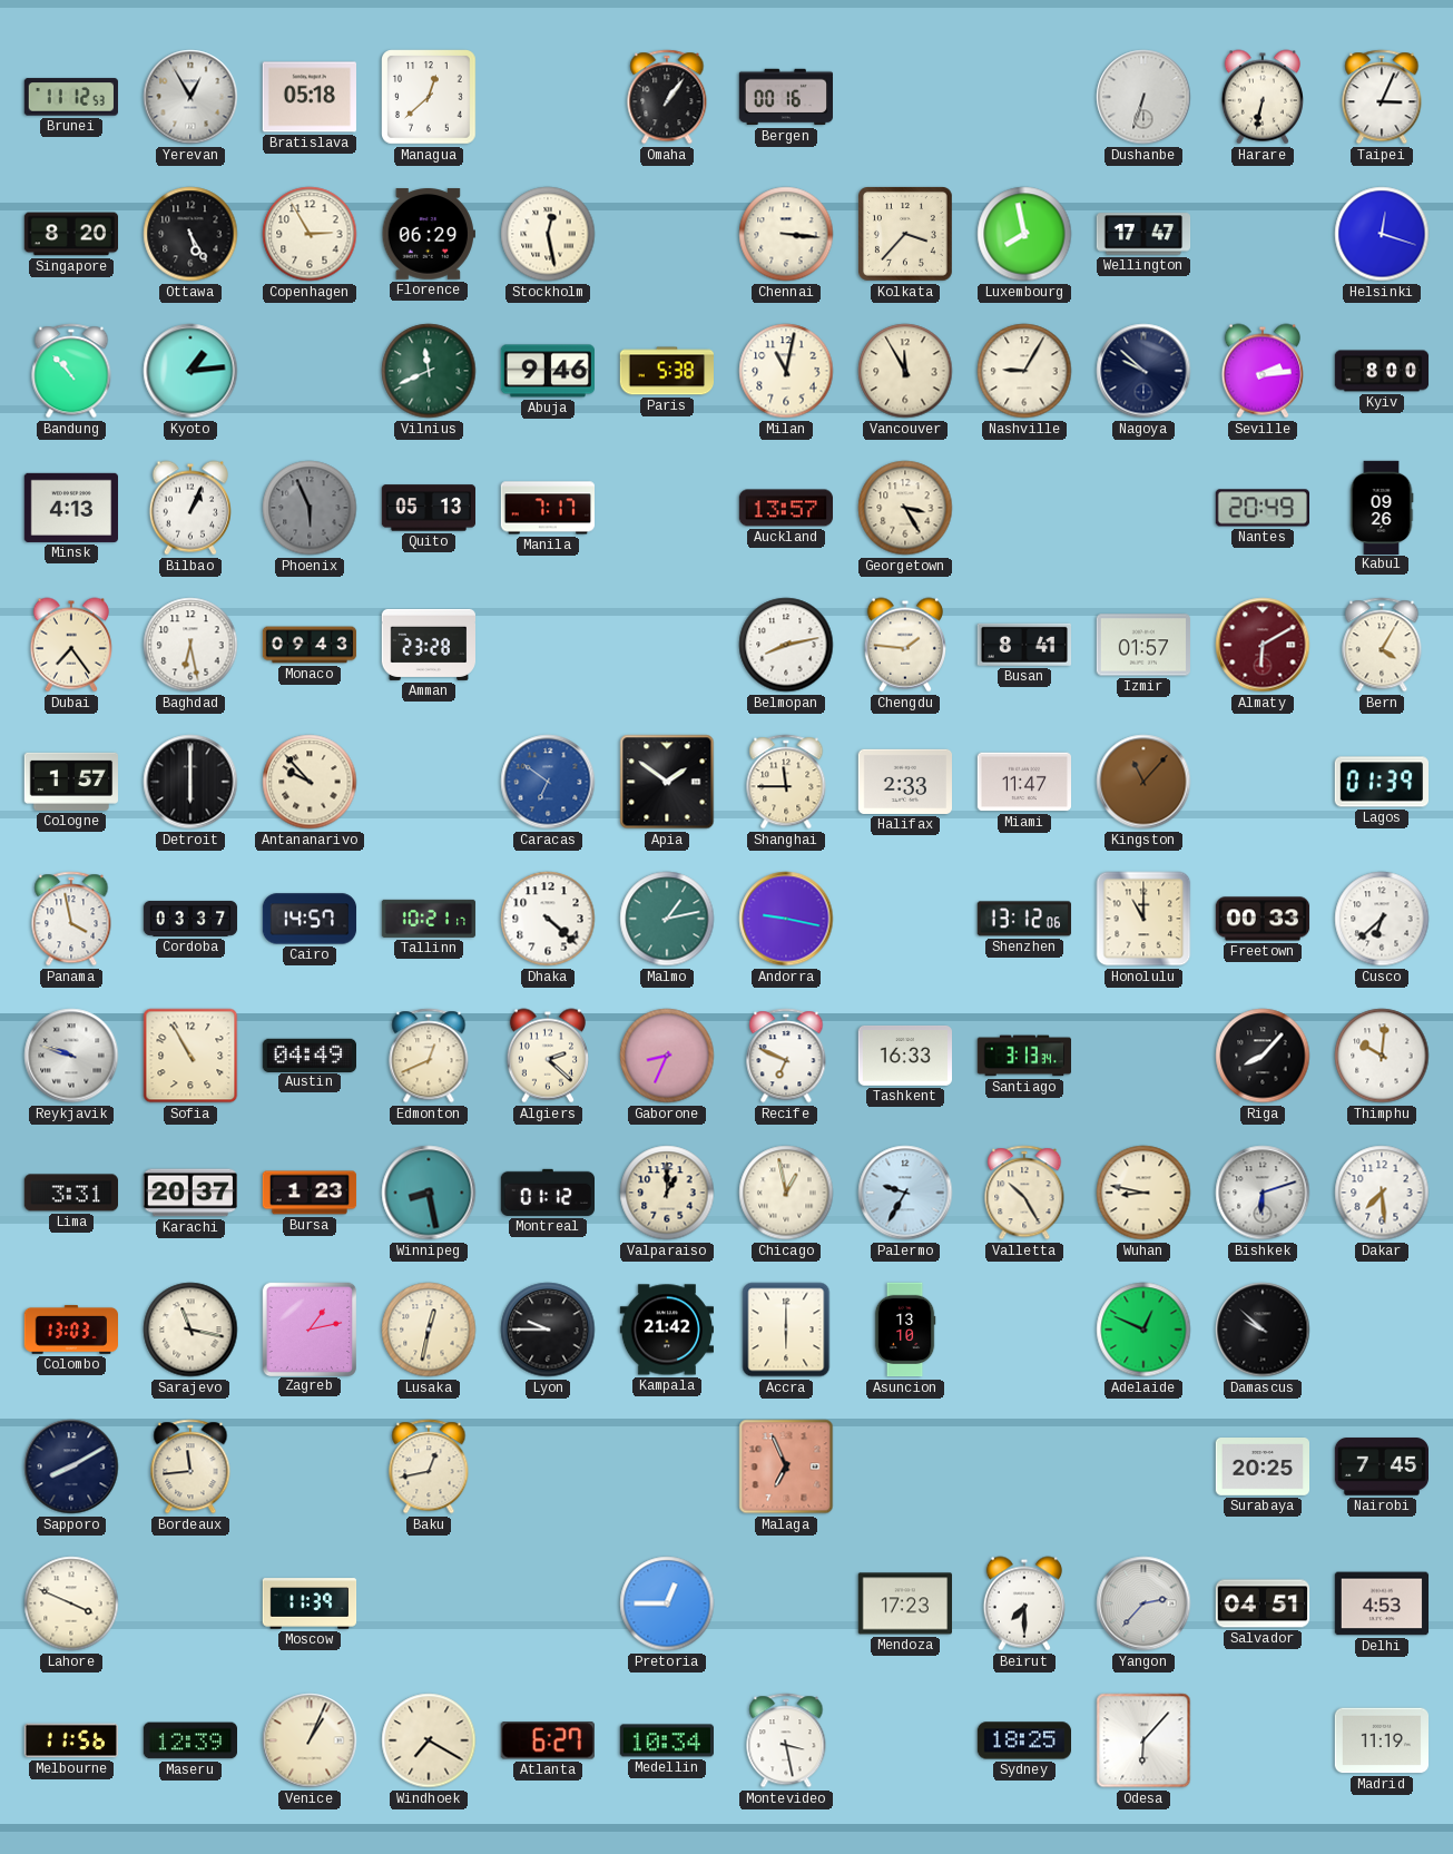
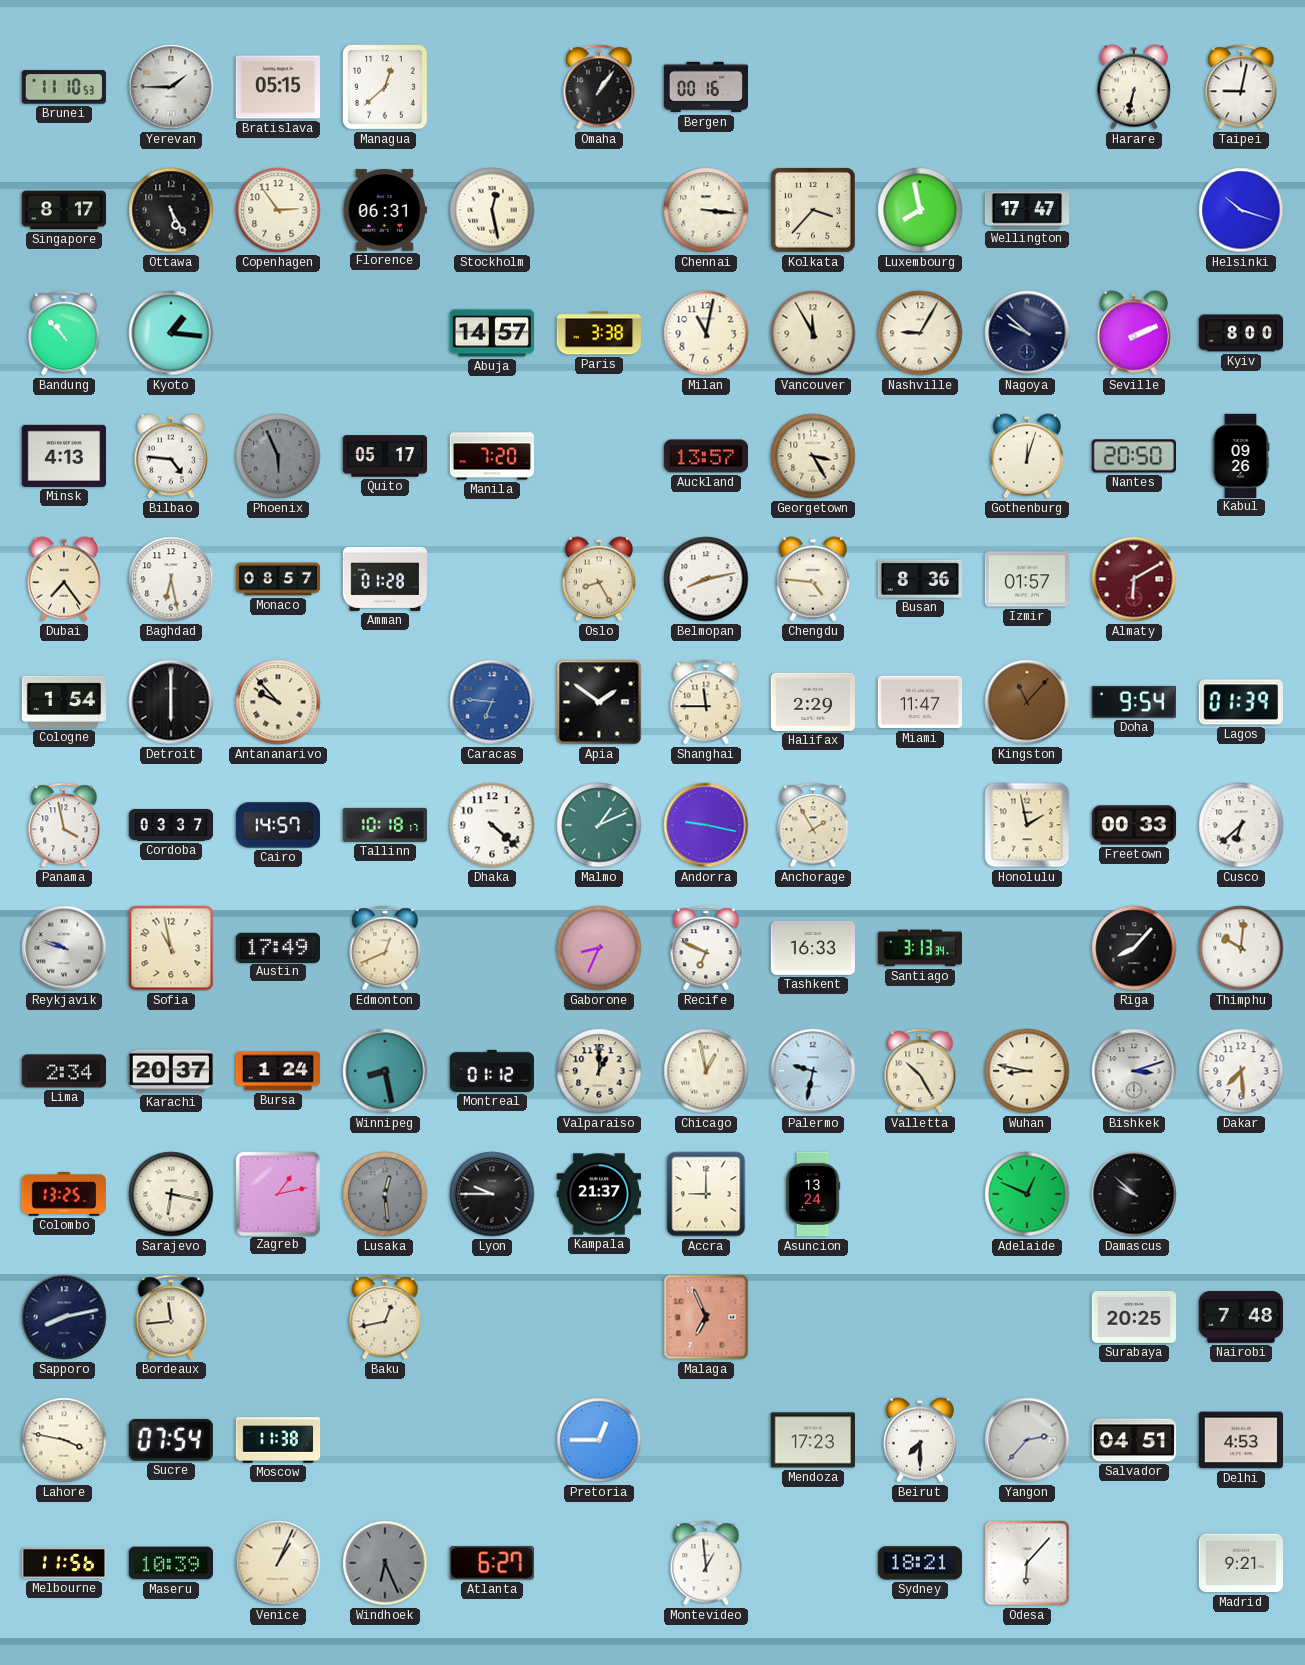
Brunei: 11:12 -> 11:10
Yerevan: 12:55 -> 1:45
Bratislava: 05:18 -> 05:15
Dushanbe: 6:33 -> none
Taipei: 3:04 -> 9:02
Singapore: 8:20 -> 8:17
Copenhagen: 2:55 -> 2:54
Florence: 06:29 -> 06:31
Helsinki: 12:18 -> 10:18
Kyoto: 1:14 -> 1:16
Vilnius: 11:41 -> none
Abuja: 9:46 -> 14:57
Paris: 5:38 -> 3:38
Seville: 2:14 -> 2:11
Bilbao: 1:04 -> 4:46
Quito: 05:13 -> 05:17
Manila: 7:17 -> 7:20
Gothenburg: none -> 12:03
Nantes: 20:49 -> 20:50
Monaco: 09:43 -> 08:57
Amman: 23:28 -> 01:28
Oslo: none -> 8:25
Chengdu: 1:46 -> 4:46
Busan: 8:41 -> 8:36
Bern: 4:05 -> none
Cologne: 1:57 -> 1:54
Caracas: 6:51 -> 6:46
Halifax: 2:33 -> 2:29
Doha: none -> 9:54
Tallinn: 10:21 -> 10:18
Malmo: 1:13 -> 1:11
Anchorage: none -> 1:55
Shenzhen: 13:12 -> none
Honolulu: 11:00 -> 1:58
Sofia: 10:55 -> 10:58
Austin: 04:49 -> 17:49
Algiers: 2:22 -> none
Lima: 3:31 -> 2:34
Bursa: 1:23 -> 1:24
Palermo: 9:35 -> 9:32
Bishkek: 6:12 -> 3:12
Colombo: 13:03 -> 13:25
Sarajevo: 11:17 -> 6:17
Lusaka: 12:32 -> 12:29
Lusaka dial: cream -> grey
Kampala: 21:42 -> 21:37
Accra: 6:00 -> 9:00
Asuncion: 13:10 -> 13:24
Sapporo: 8:10 -> 8:13
Nairobi: 7:45 -> 7:48
Lahore: 3:49 -> 3:47
Sucre: none -> 07:54
Moscow: 11:39 -> 11:38
Maseru: 12:39 -> 10:39
Windhoek: 7:20 -> 6:26
Windhoek dial: cream -> grey
Medellin: 10:34 -> none
Montevideo: 3:28 -> 12:59
Sydney: 18:25 -> 18:21
Madrid: 11:19 -> 9:21
